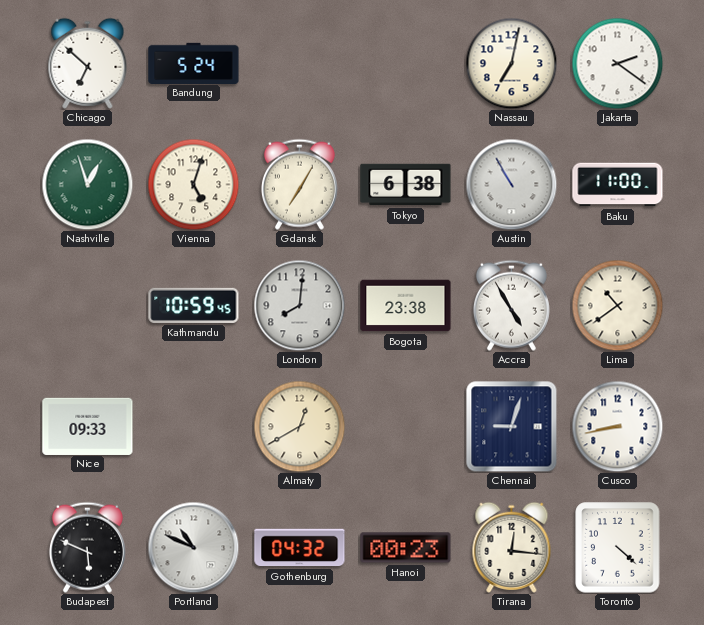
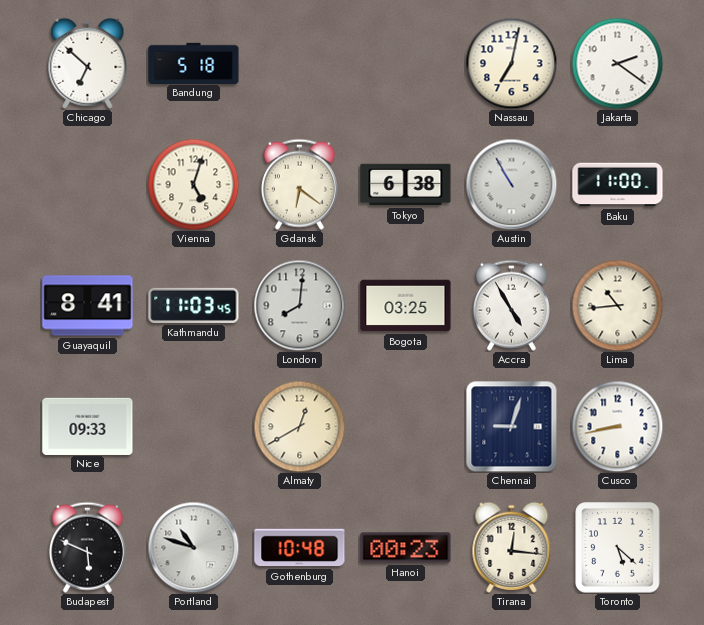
Bandung: 5:24 -> 5:18
Nashville: 12:57 -> none
Gdansk: 7:05 -> 6:21
Guayaquil: none -> 8:41
Kathmandu: 10:59 -> 11:03
Bogota: 23:38 -> 03:25
Lima: 10:39 -> 10:44
Portland: 10:49 -> 10:48
Gothenburg: 04:32 -> 10:48
Toronto: 4:22 -> 5:22
